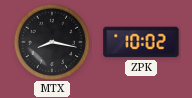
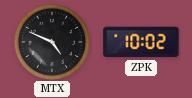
MTX: 8:17 -> 4:49
